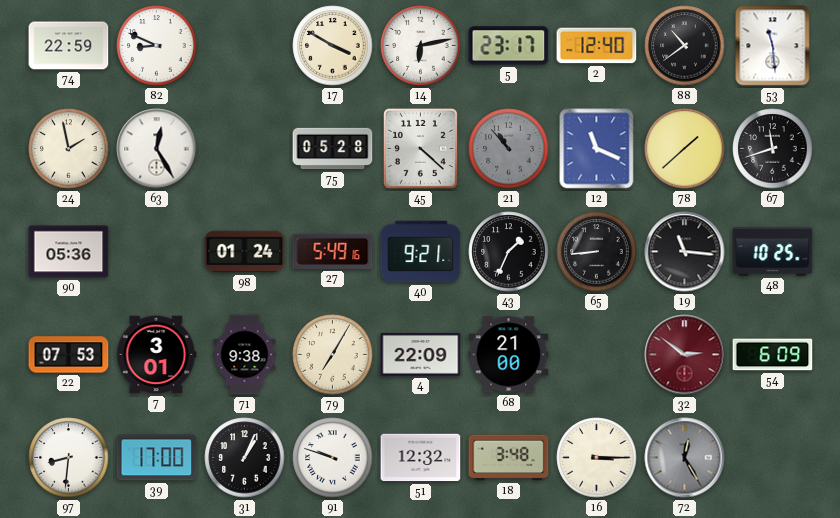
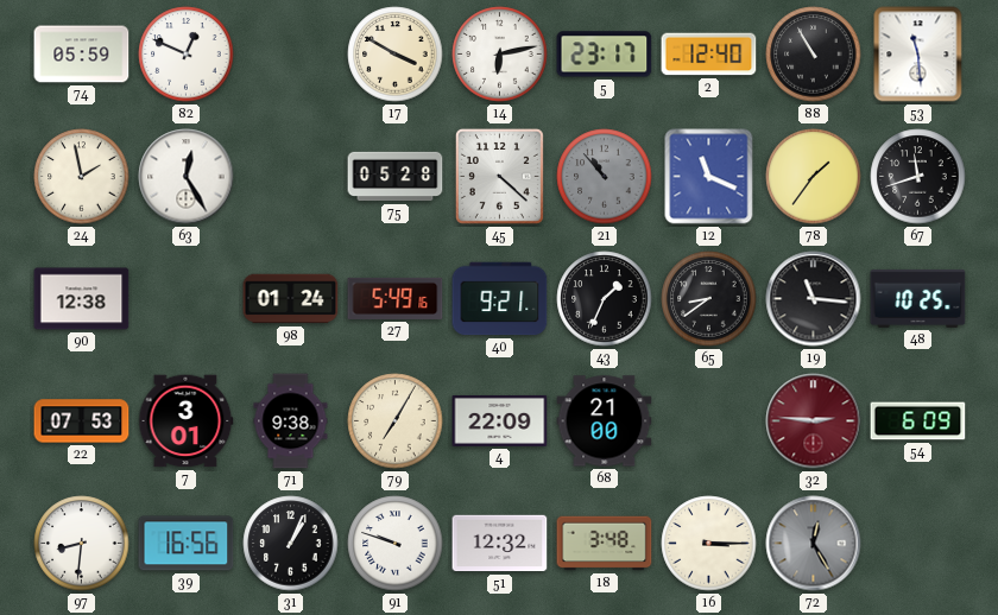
74: 22:59 -> 05:59
82: 8:49 -> 12:49
88: 10:39 -> 10:55
78: 1:38 -> 1:36
90: 05:36 -> 12:38
65: 8:44 -> 8:39
32: 2:51 -> 2:46
39: 17:00 -> 16:56
